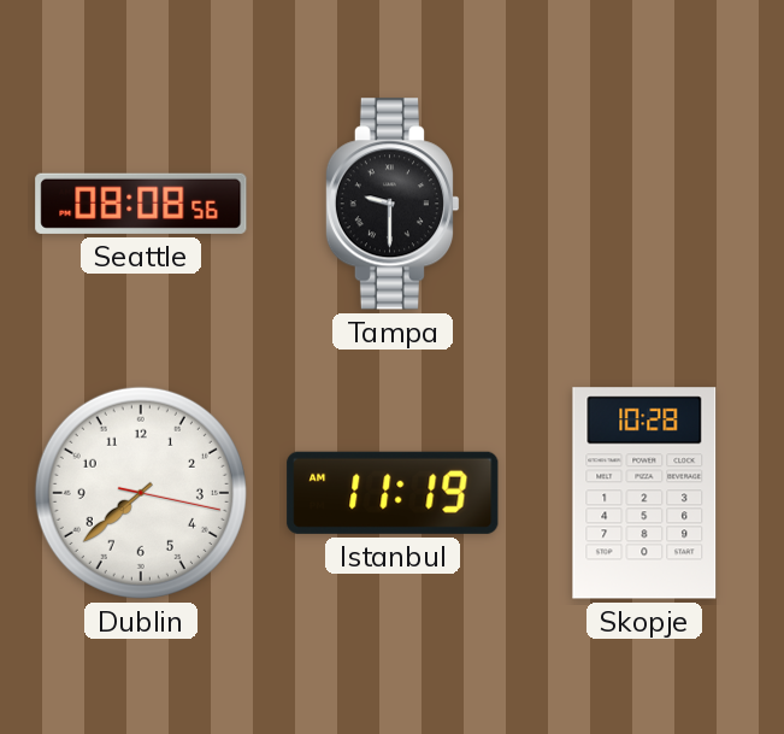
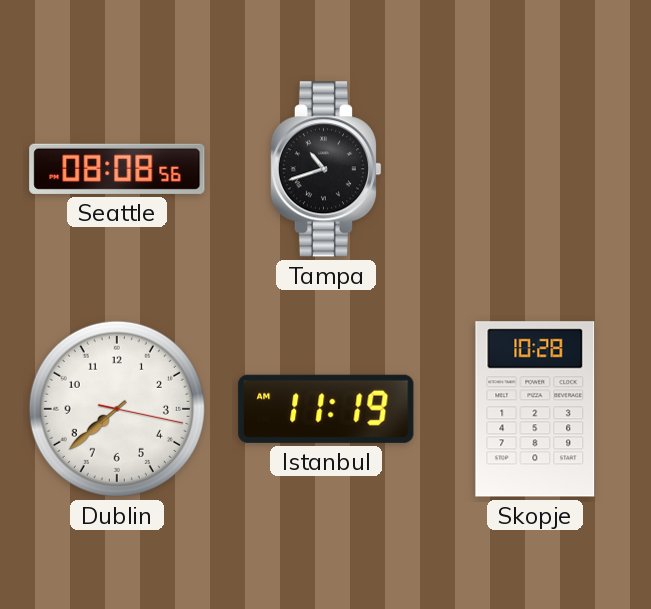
Tampa: 9:30 -> 10:42
